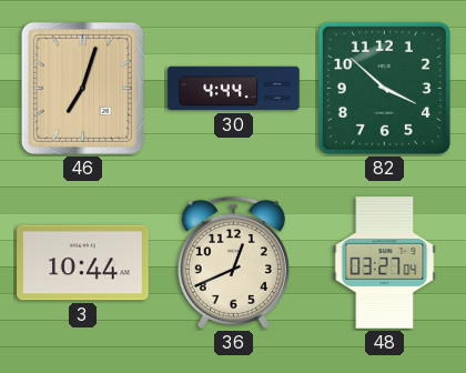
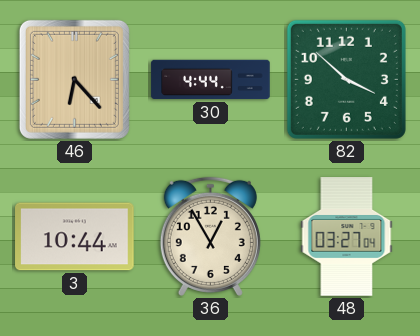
46: 7:03 -> 6:23
36: 12:41 -> 12:55
